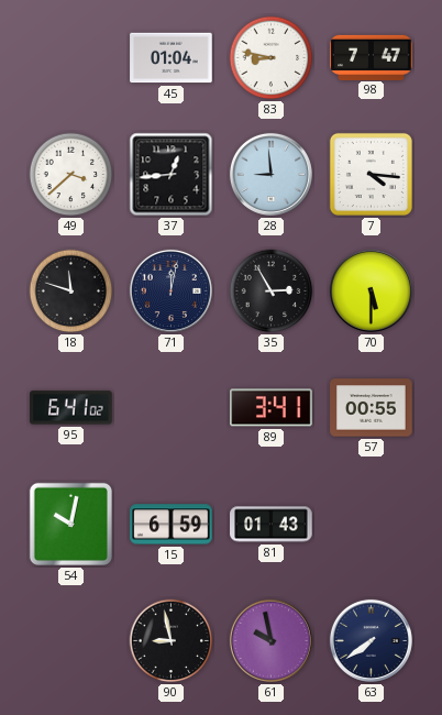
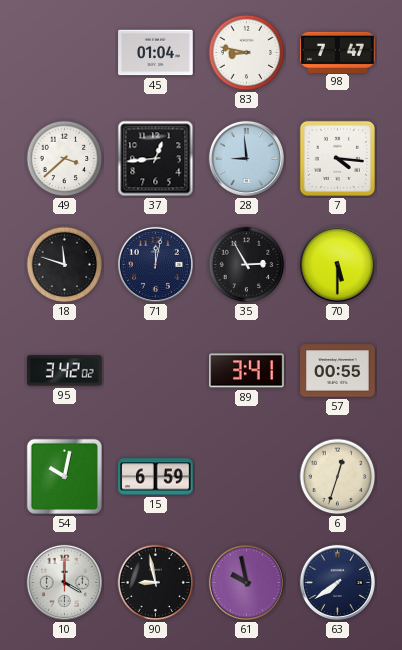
95: 6:41 -> 3:42
81: 01:43 -> none
6: none -> 12:33
10: none -> 4:00
